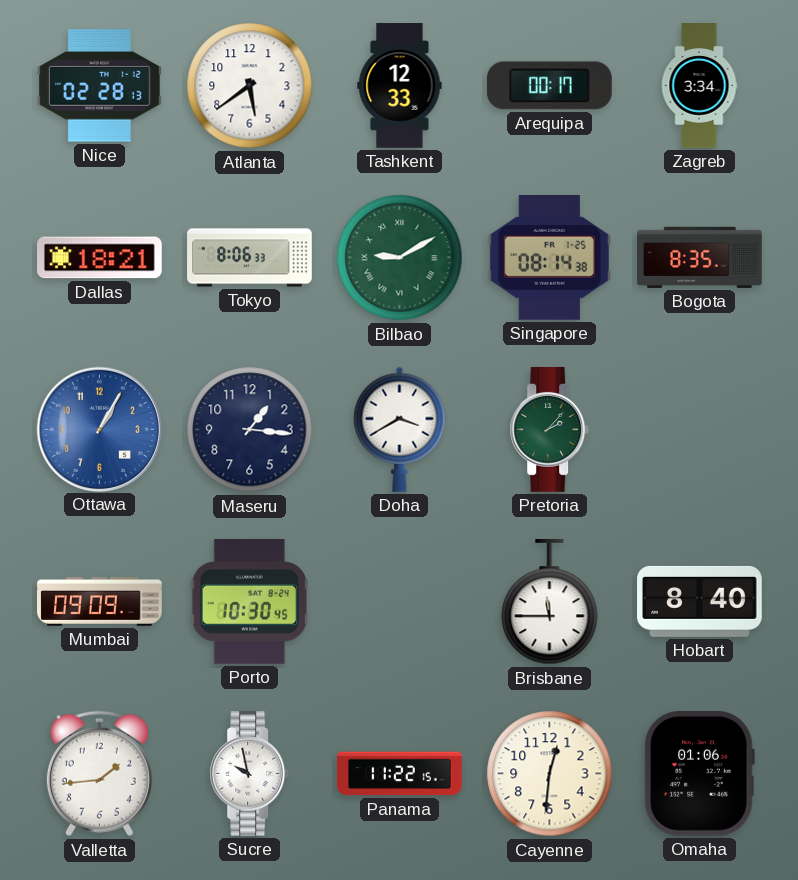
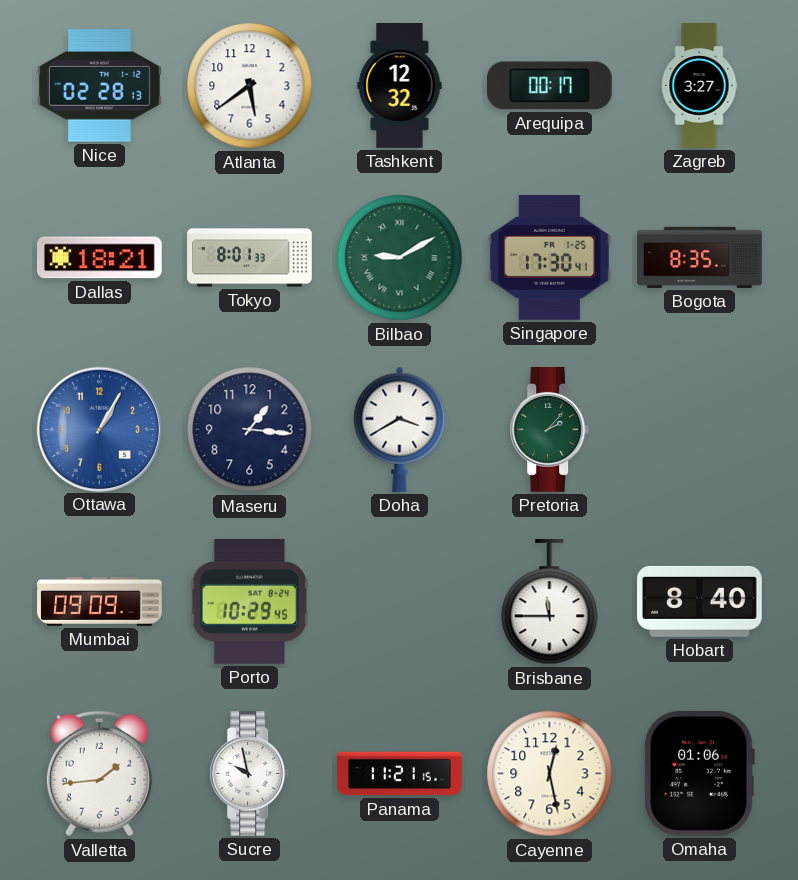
Tashkent: 12:33 -> 12:32
Zagreb: 3:34 -> 3:27
Tokyo: 8:06 -> 8:01
Singapore: 08:14 -> 17:30
Porto: 10:30 -> 10:29
Panama: 11:22 -> 11:21
Cayenne: 12:31 -> 12:28
